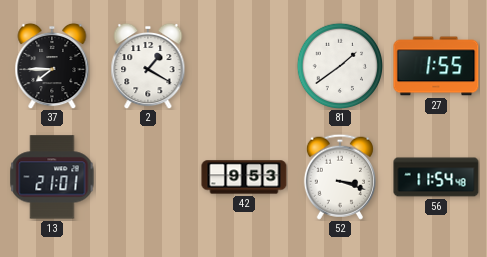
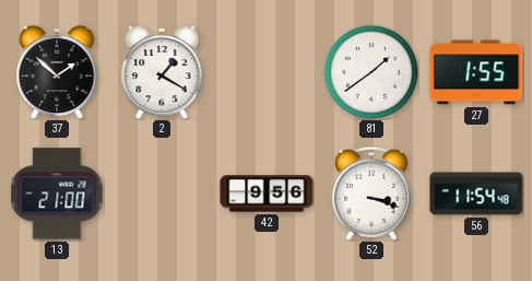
37: 7:45 -> 1:52
13: 21:01 -> 21:00
42: 9:53 -> 9:56
